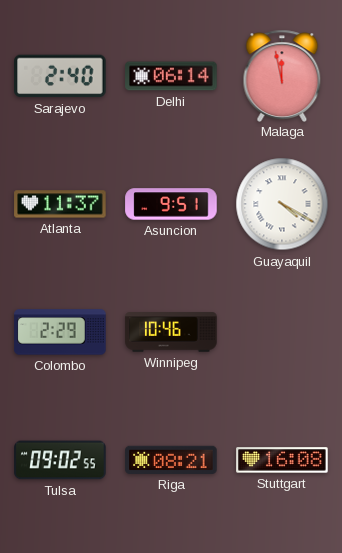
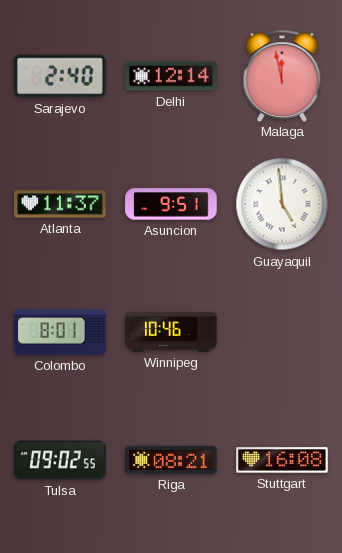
Delhi: 06:14 -> 12:14
Guayaquil: 4:20 -> 4:59
Colombo: 2:29 -> 8:01
